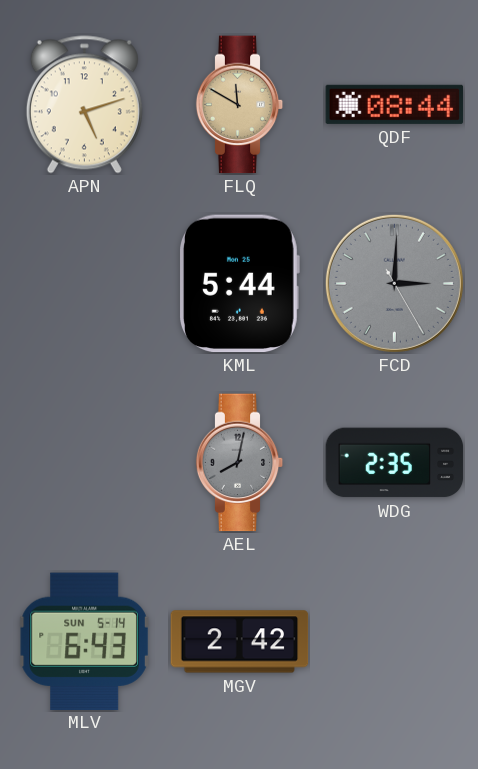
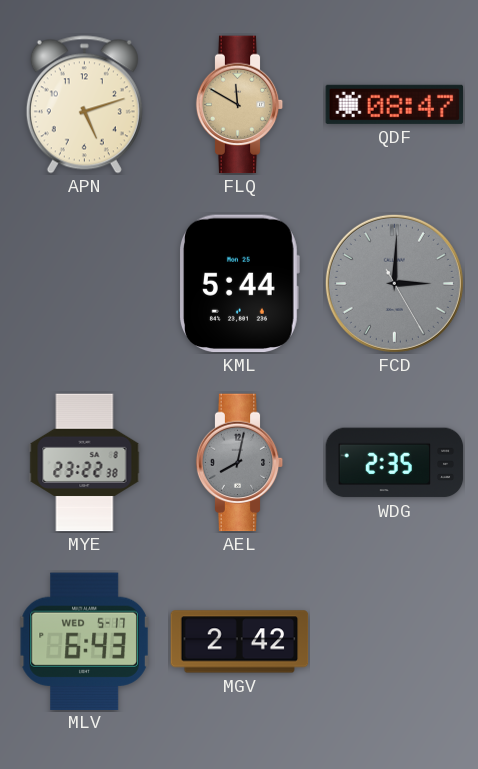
QDF: 08:44 -> 08:47
MYE: none -> 23:22
MLV date: SUN 5-14 -> WED 5-17
